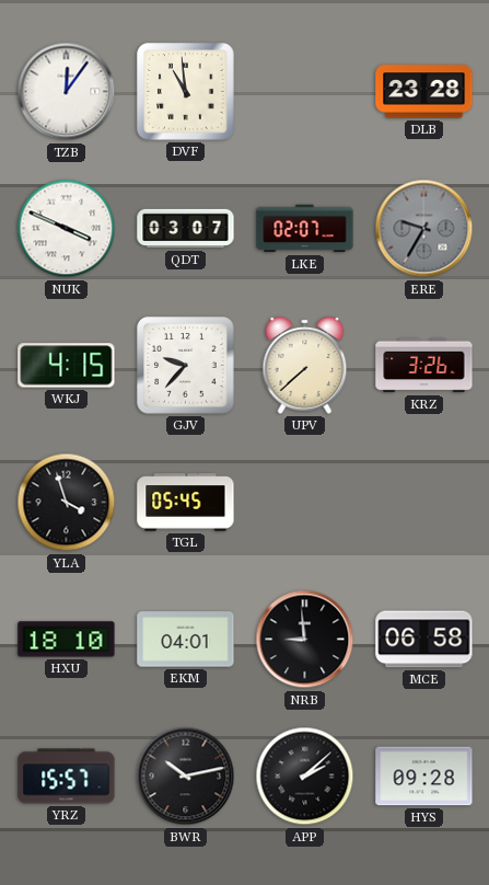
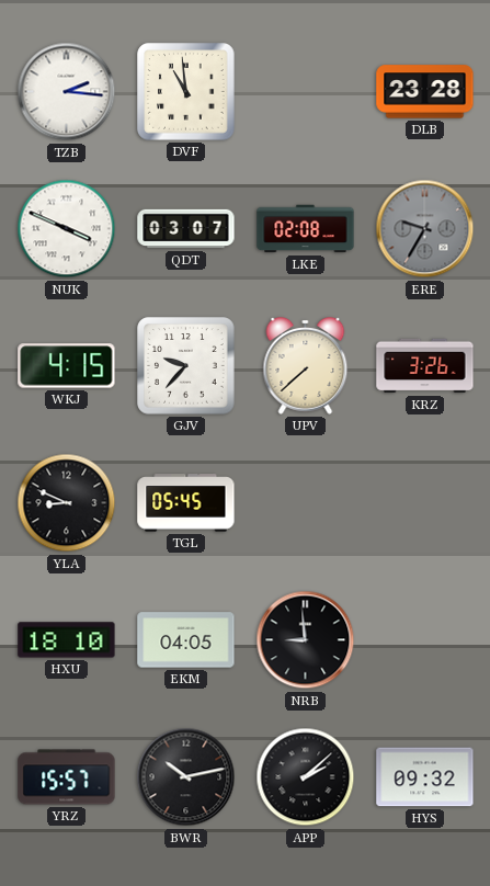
TZB: 12:06 -> 2:16
LKE: 02:07 -> 02:08
YLA: 3:57 -> 8:49
EKM: 04:01 -> 04:05
MCE: 06:58 -> none
HYS: 09:28 -> 09:32
